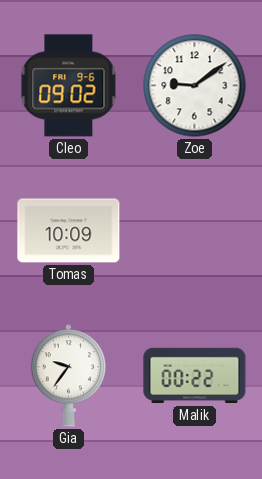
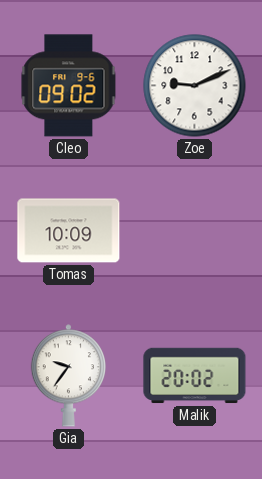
Zoe: 9:09 -> 9:11
Malik: 00:22 -> 20:02
